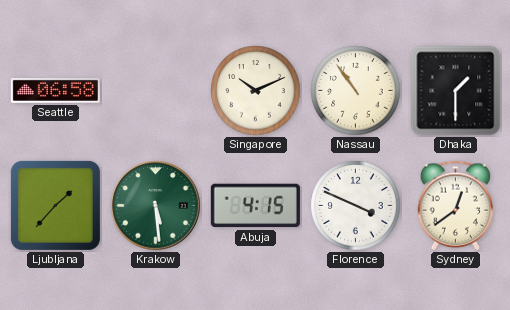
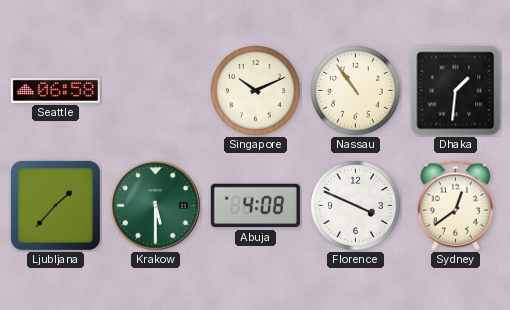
Dhaka: 1:30 -> 1:31
Krakow: 5:29 -> 5:30
Abuja: 4:15 -> 4:08
